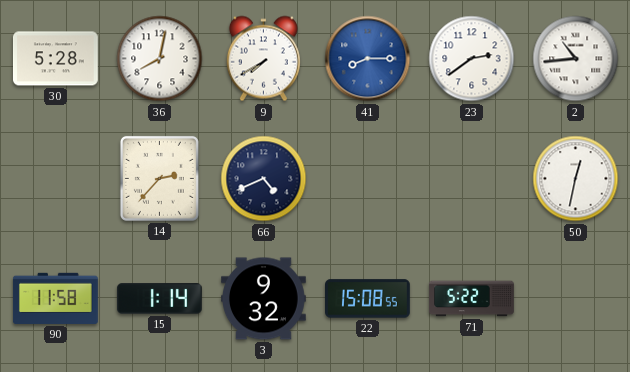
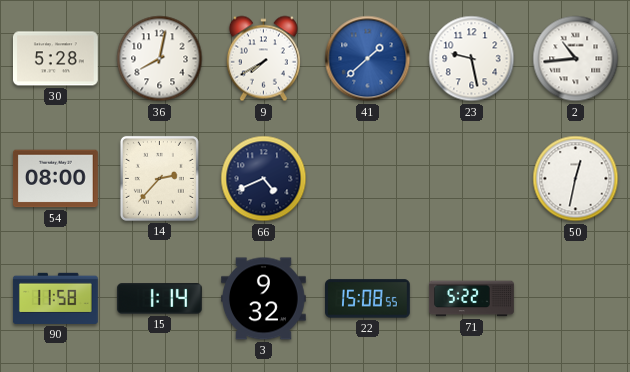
41: 8:15 -> 1:38
23: 2:39 -> 9:28
54: none -> 08:00
